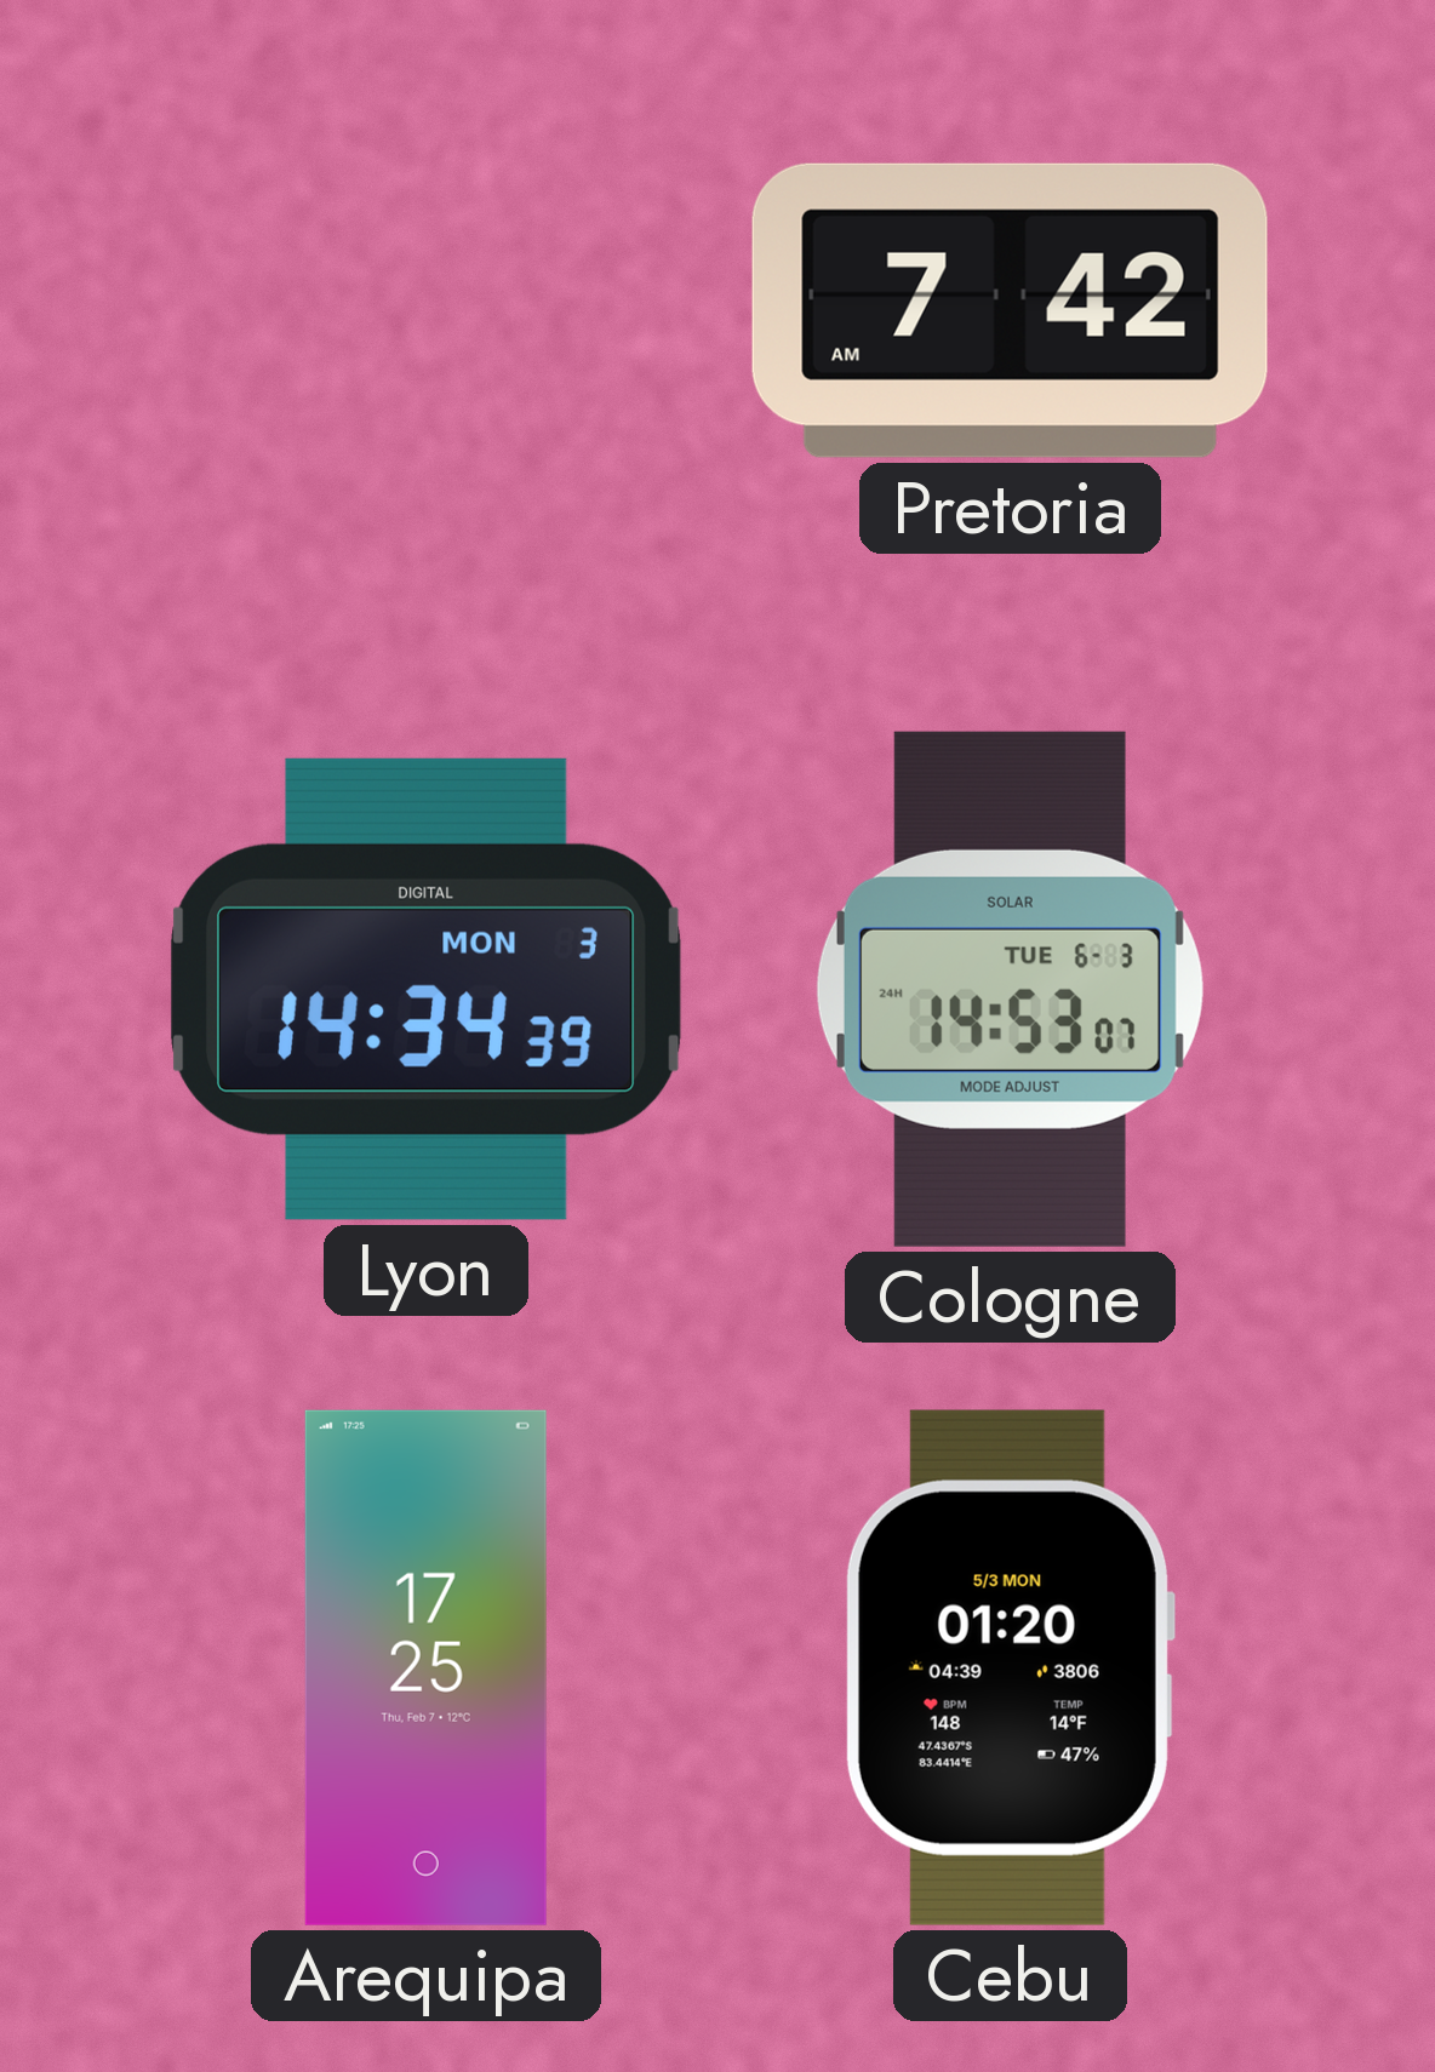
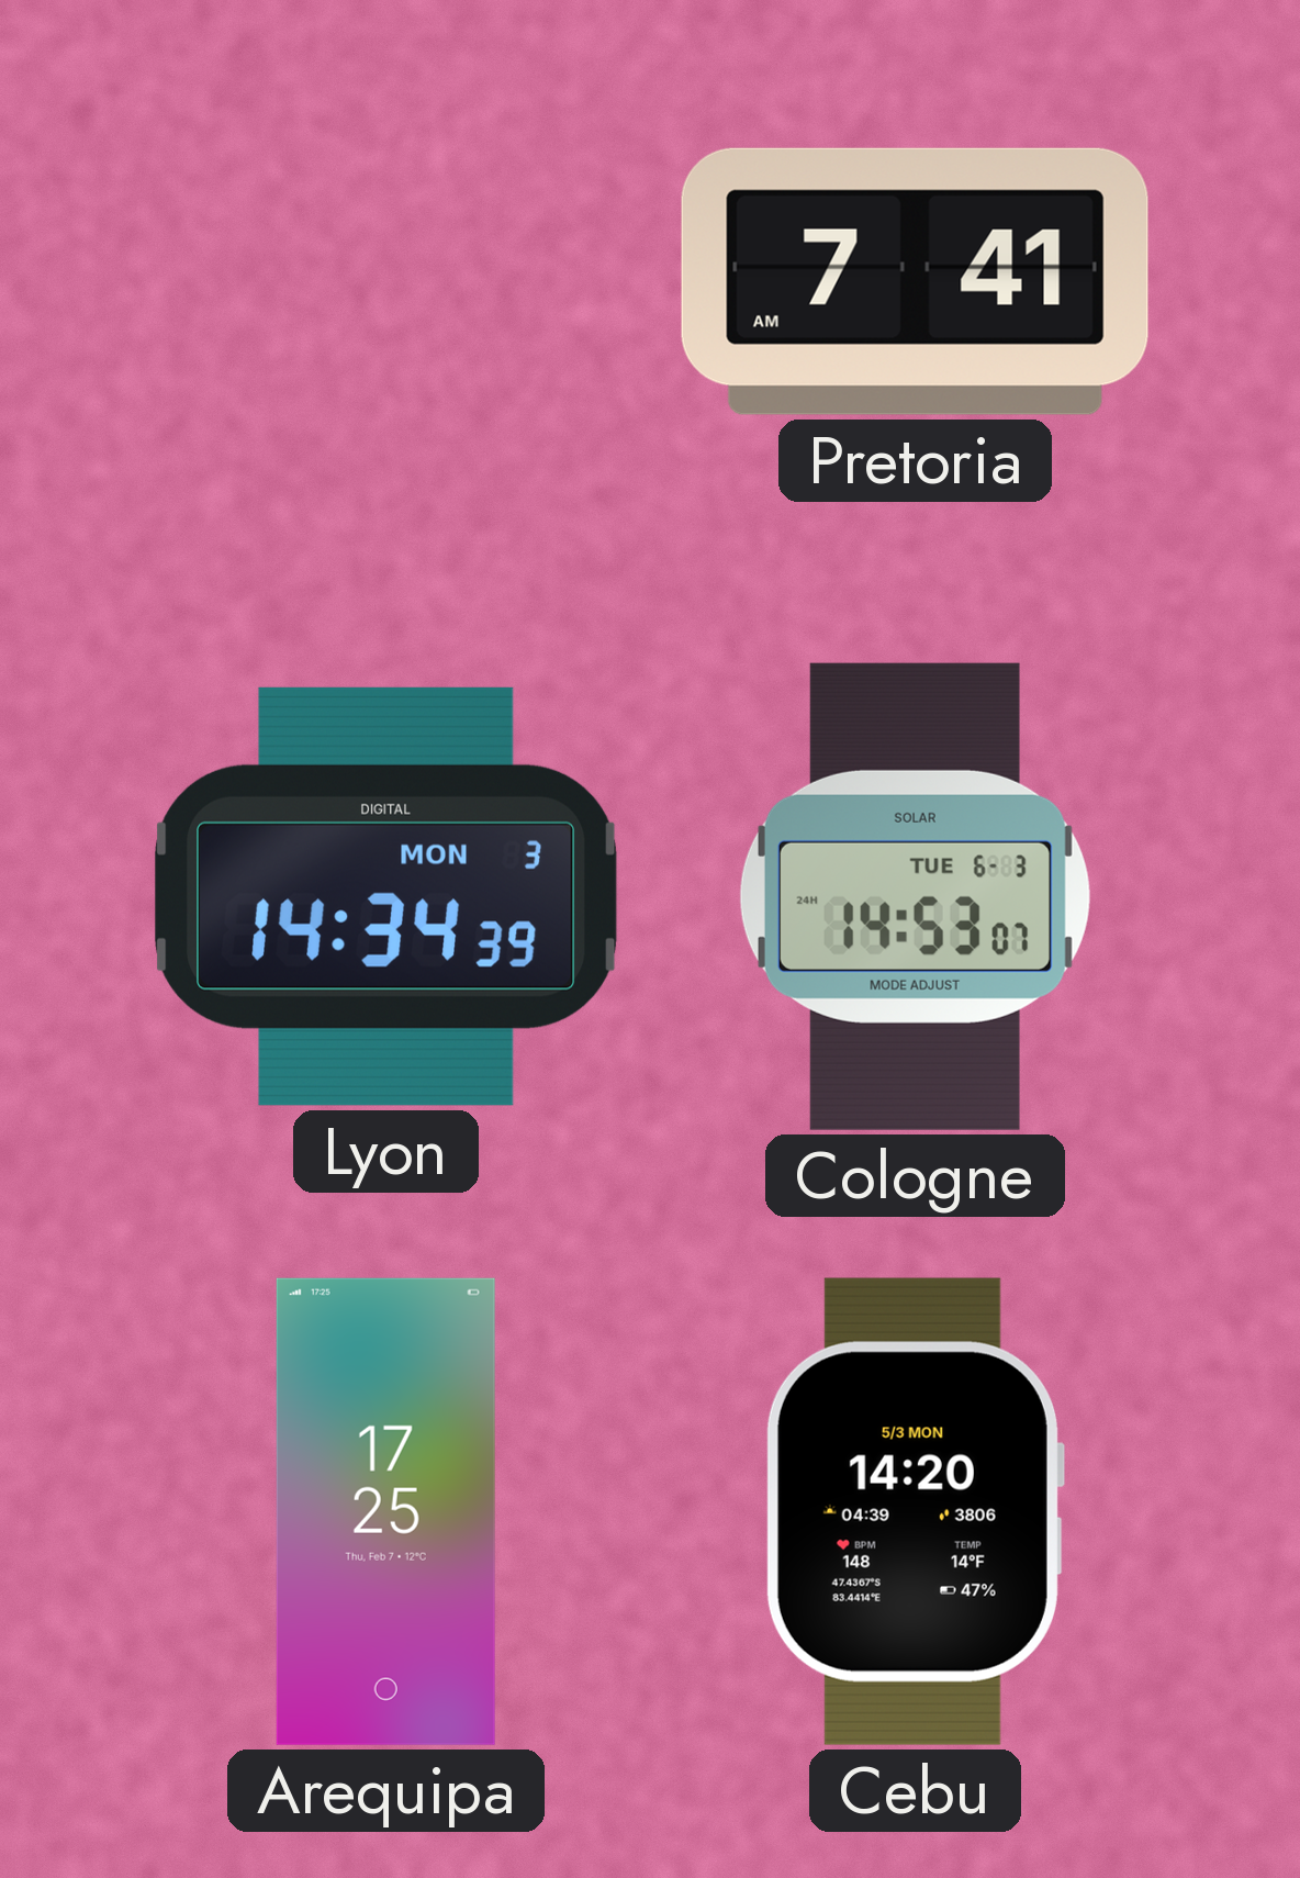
Pretoria: 7:42 -> 7:41
Cebu: 01:20 -> 14:20
